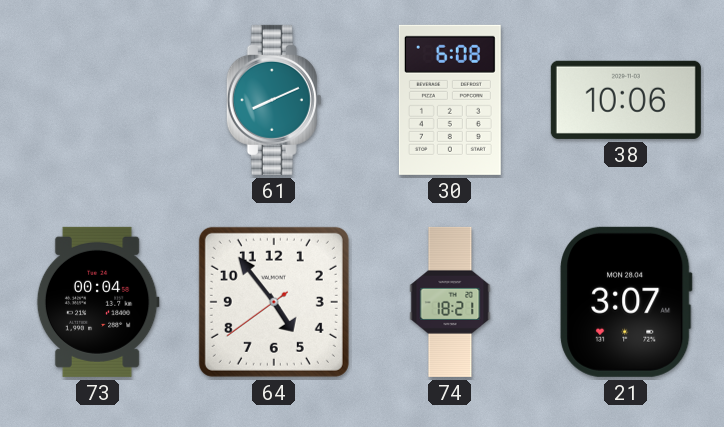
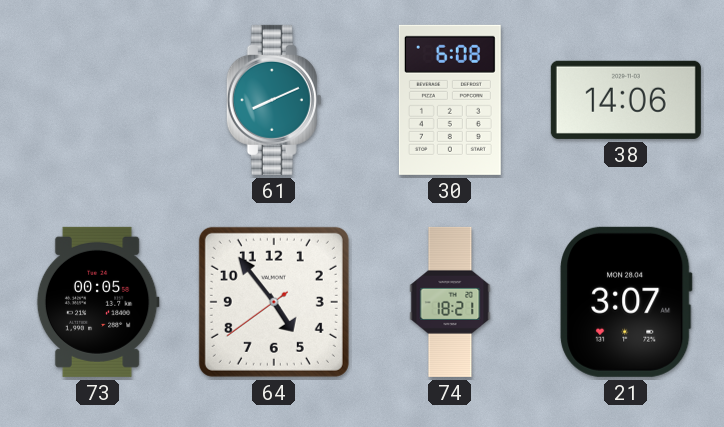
38: 10:06 -> 14:06
73: 00:04 -> 00:05
